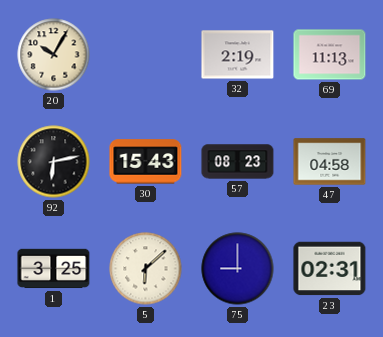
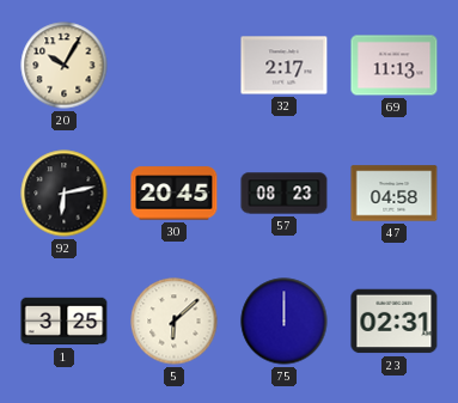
32: 2:19 -> 2:17
30: 15:43 -> 20:45
75: 9:00 -> 12:00
